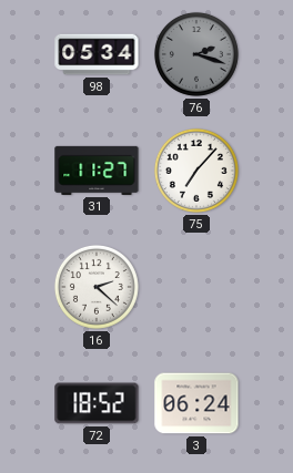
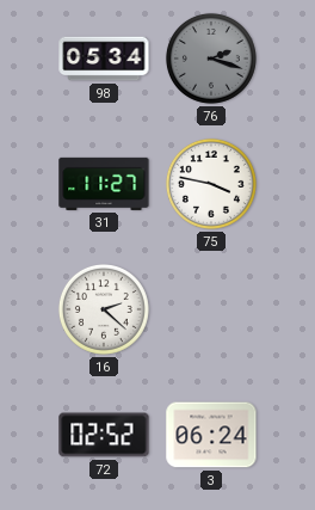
75: 7:07 -> 3:47
72: 18:52 -> 02:52
